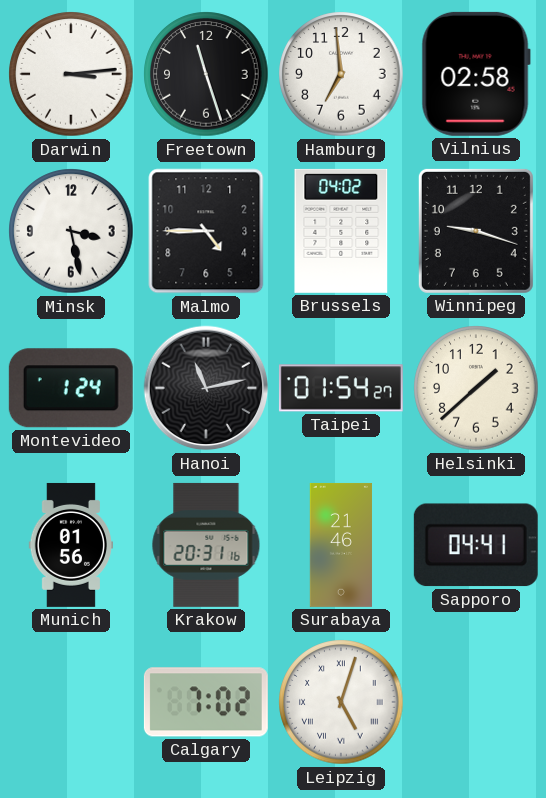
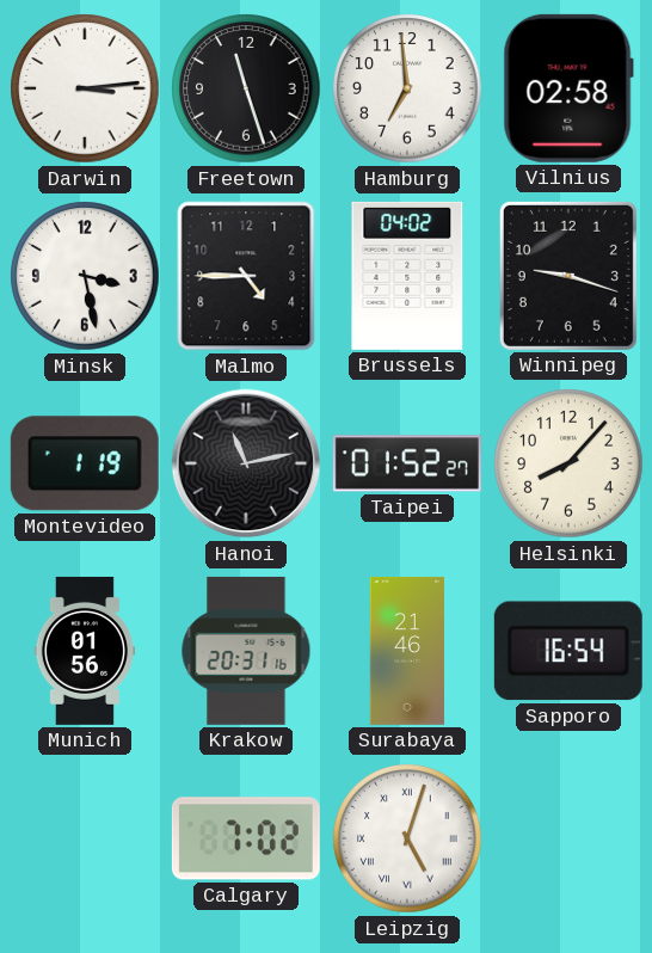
Montevideo: 1:24 -> 1:19
Taipei: 01:54 -> 01:52
Helsinki: 1:38 -> 8:07
Sapporo: 04:41 -> 16:54
